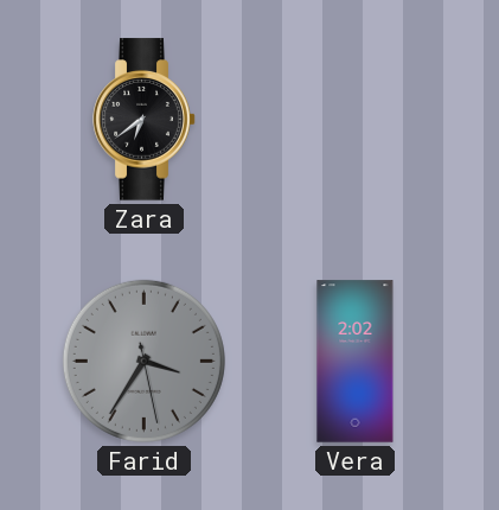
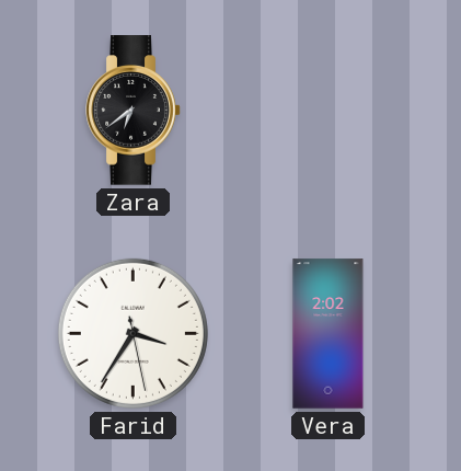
Farid dial: grey -> white
